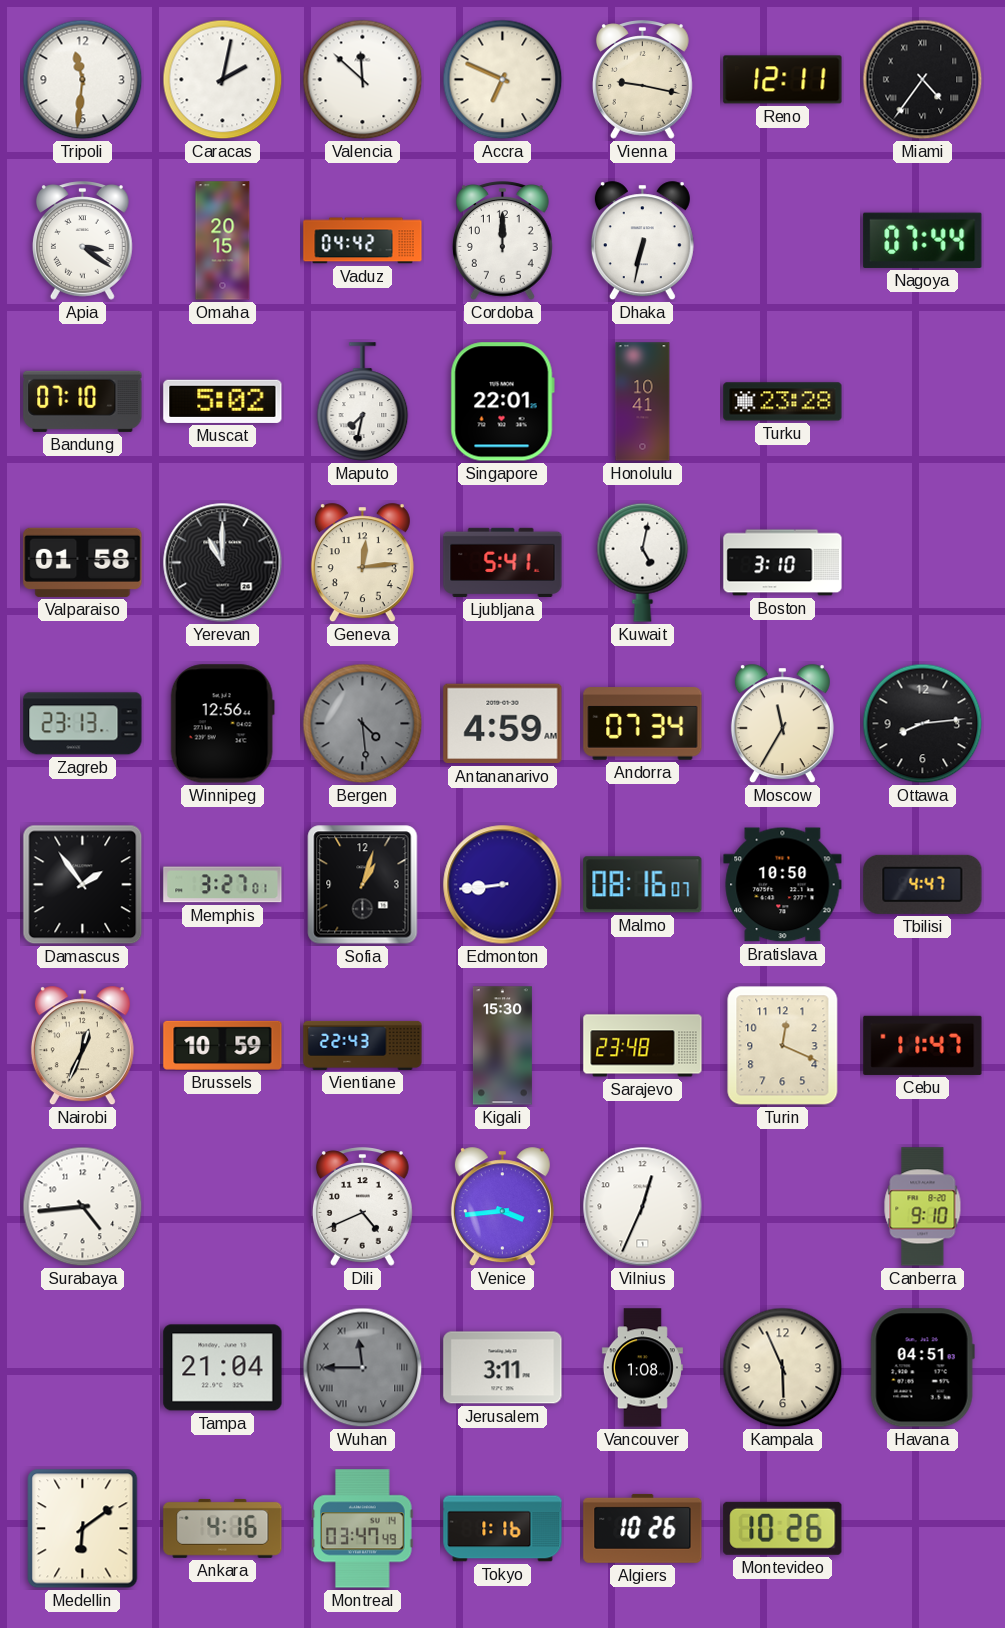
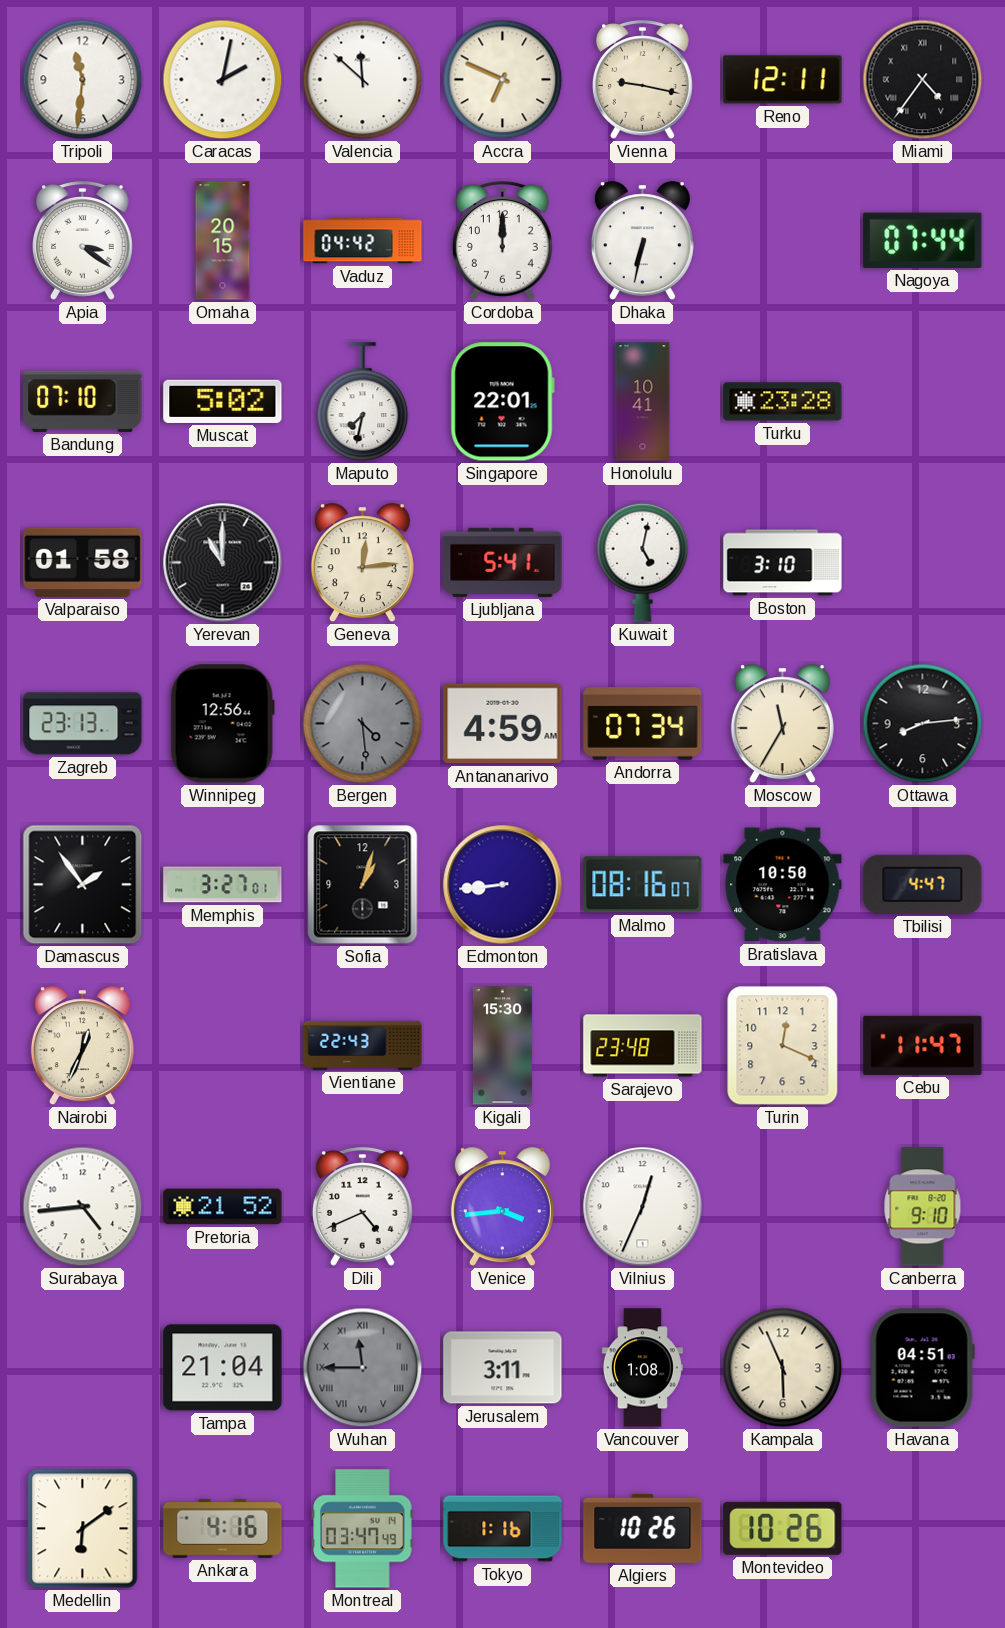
Brussels: 10:59 -> none
Pretoria: none -> 21:52
